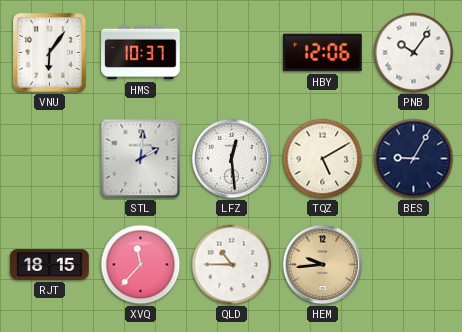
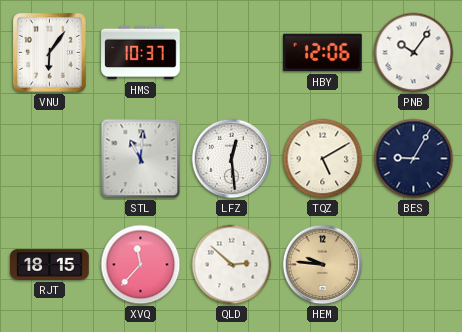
STL: 2:01 -> 11:01
QLD: 10:45 -> 2:52
HEM: 9:44 -> 9:46
